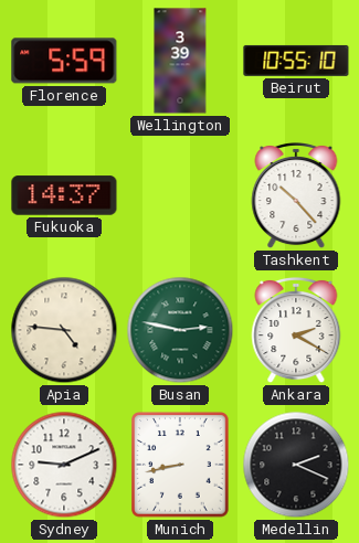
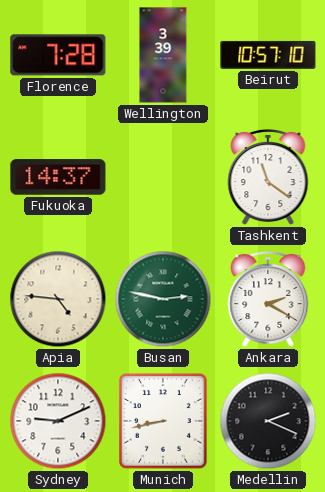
Florence: 5:59 -> 7:28
Beirut: 10:55 -> 10:57
Tashkent: 10:23 -> 11:21
